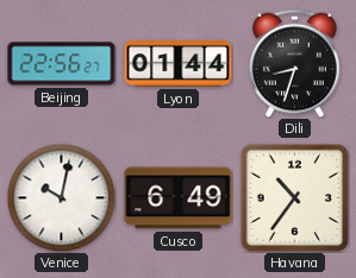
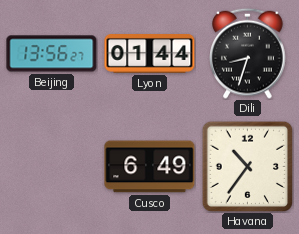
Beijing: 22:56 -> 13:56
Venice: 10:02 -> none
